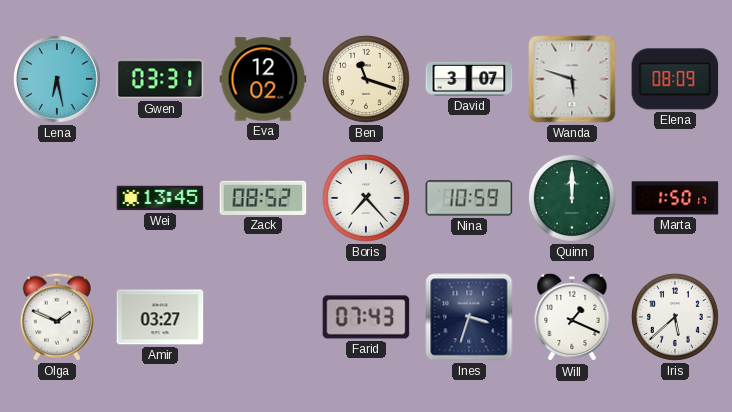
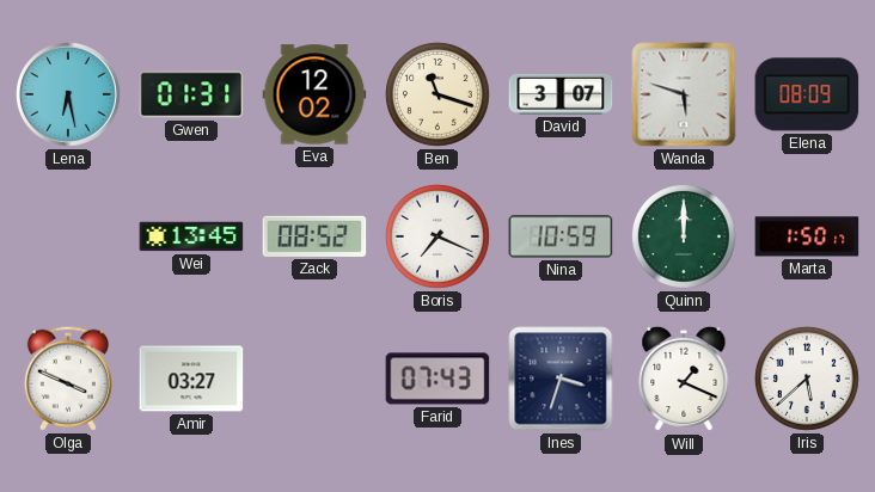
Gwen: 03:31 -> 01:31
Boris: 7:23 -> 7:19
Olga: 1:49 -> 3:49
